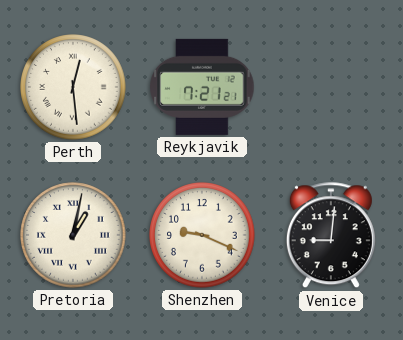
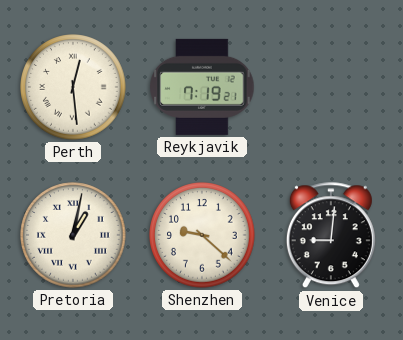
Reykjavik: 7:21 -> 7:19
Shenzhen: 9:19 -> 9:22
